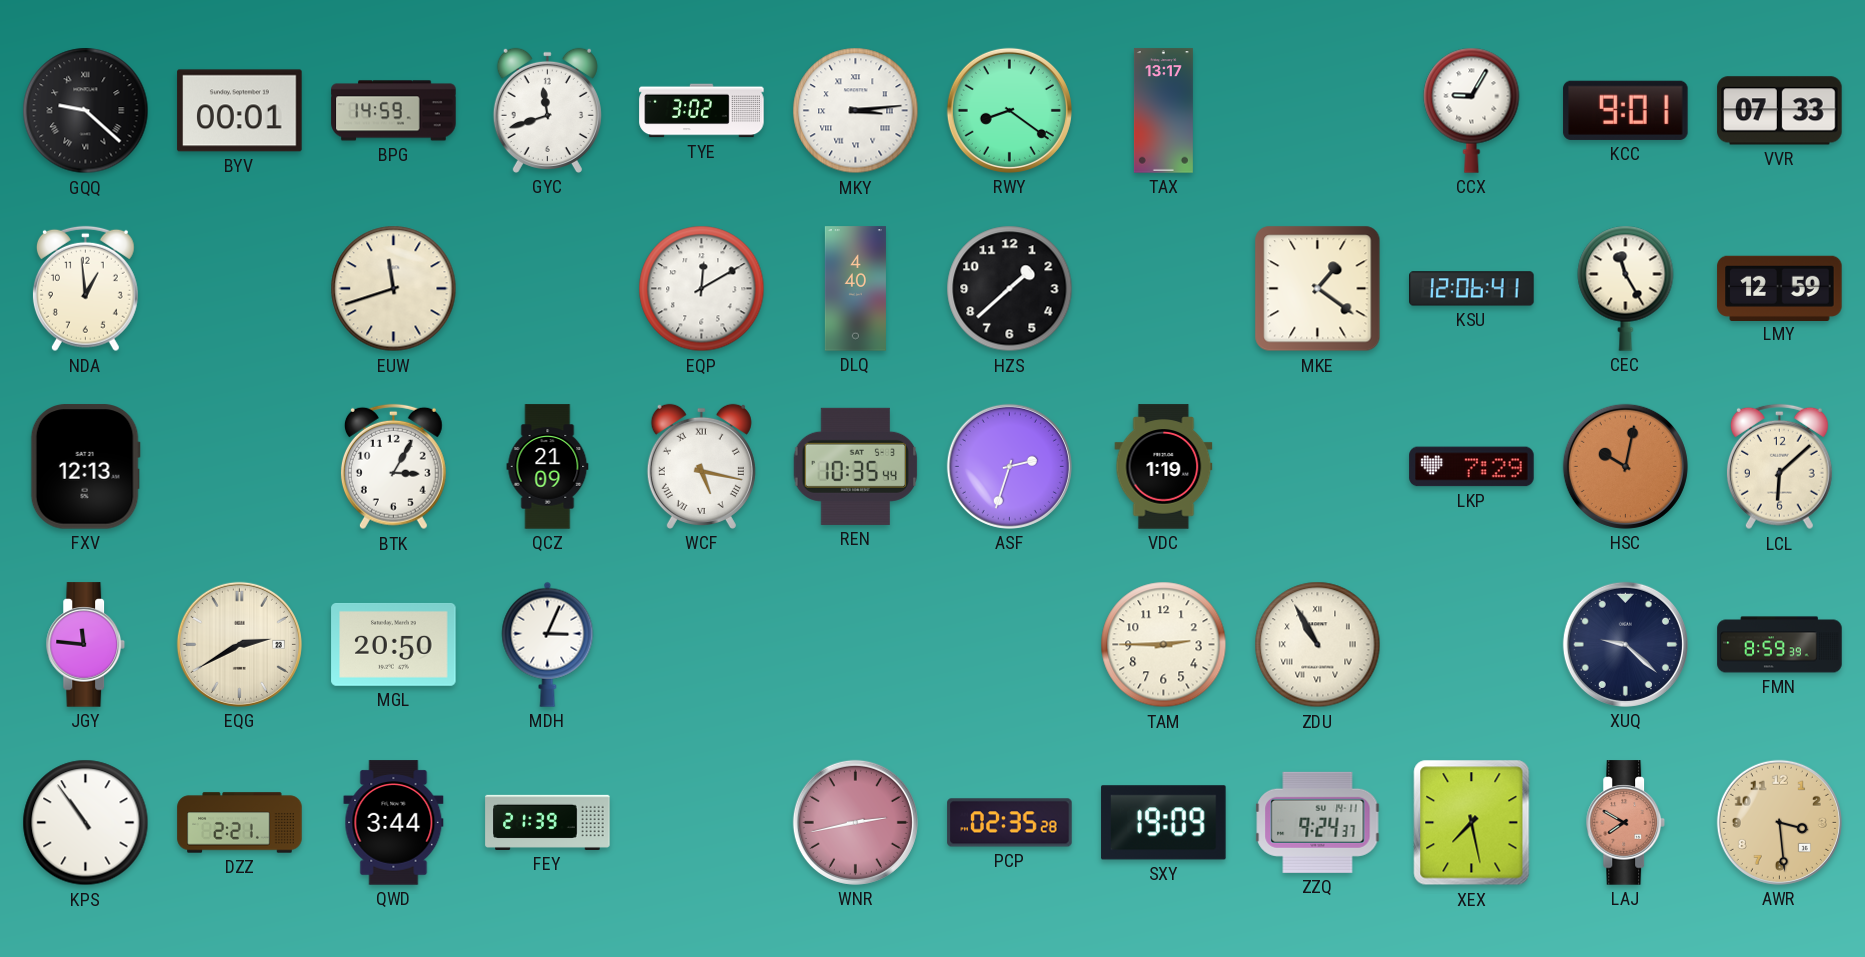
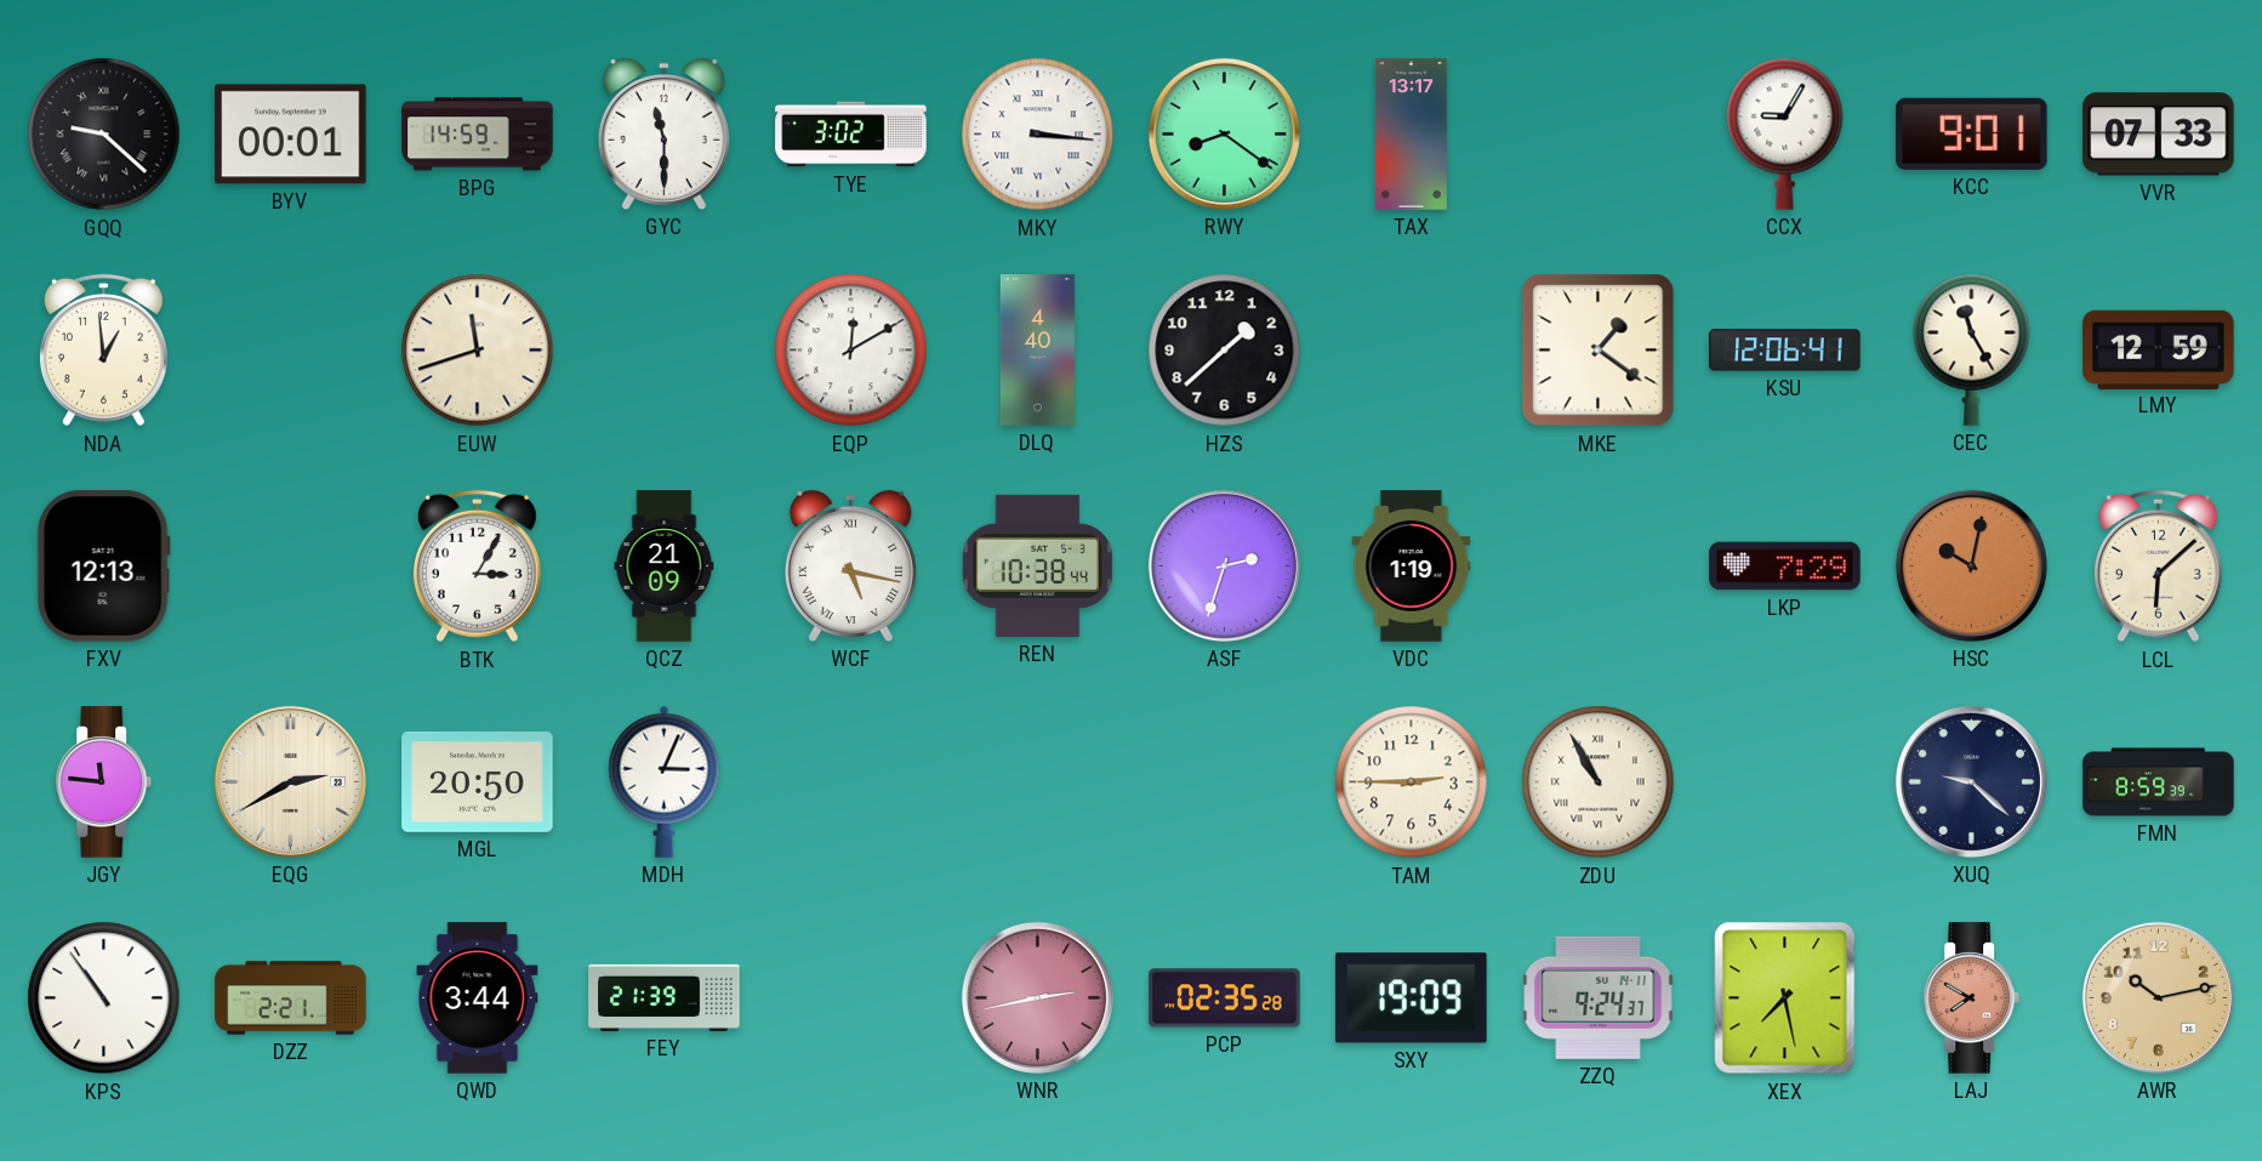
GYC: 11:42 -> 11:30
MKY: 3:14 -> 3:16
REN: 10:35 -> 10:38
AWR: 3:29 -> 10:13
